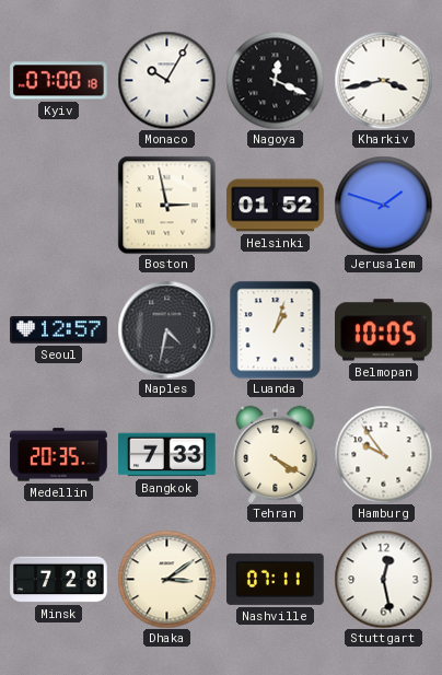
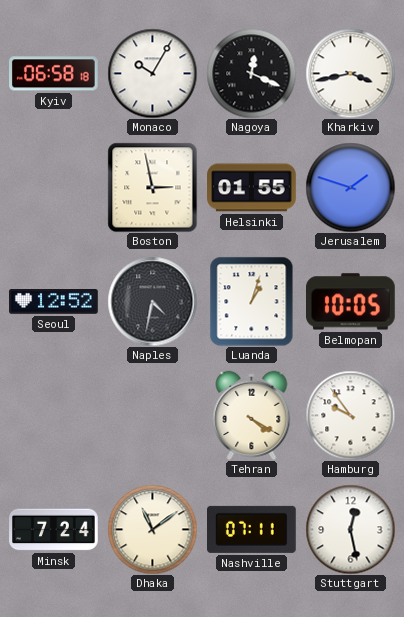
Kyiv: 07:00 -> 06:58
Helsinki: 01:52 -> 01:55
Seoul: 12:57 -> 12:52
Medellin: 20:35 -> none
Bangkok: 7:33 -> none
Minsk: 7:28 -> 7:24
Dhaka: 3:09 -> 11:09
